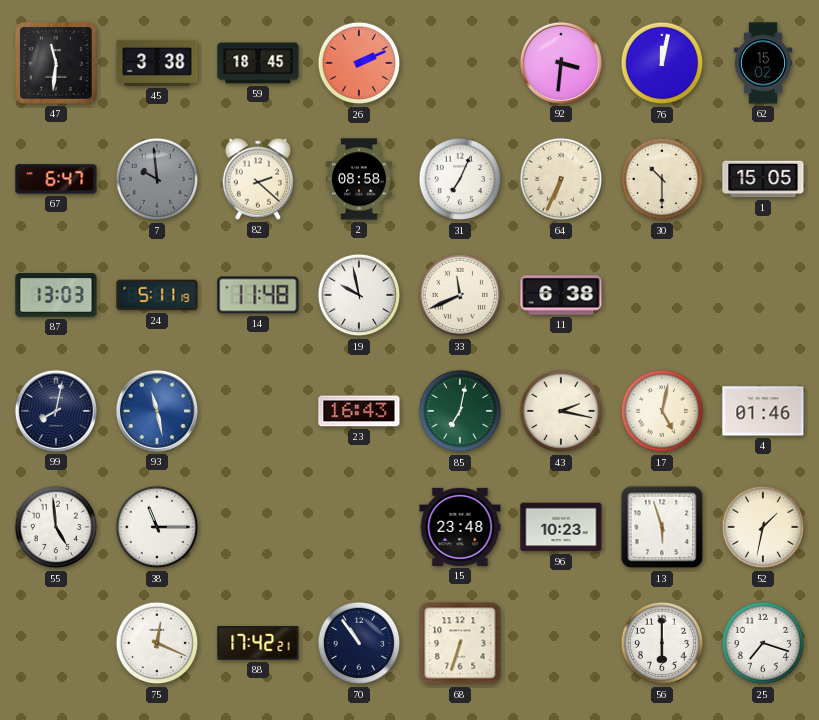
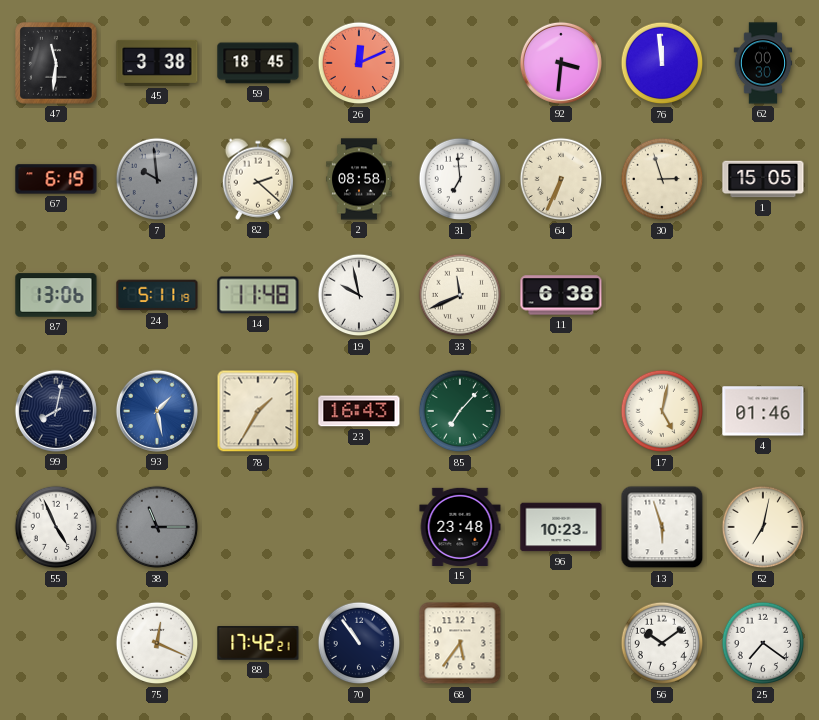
26: 2:11 -> 12:11
76: 12:02 -> 11:59
62: 15:02 -> 00:30
67: 6:47 -> 6:19
31: 7:04 -> 6:59
30: 10:30 -> 2:57
87: 13:03 -> 13:06
93: 11:28 -> 1:28
78: none -> 1:35
85: 7:02 -> 7:07
43: 2:17 -> none
55: 4:59 -> 4:56
38 dial: white -> grey
52: 1:32 -> 7:02
68: 6:33 -> 5:36
56: 6:00 -> 10:09
25: 7:18 -> 7:21
